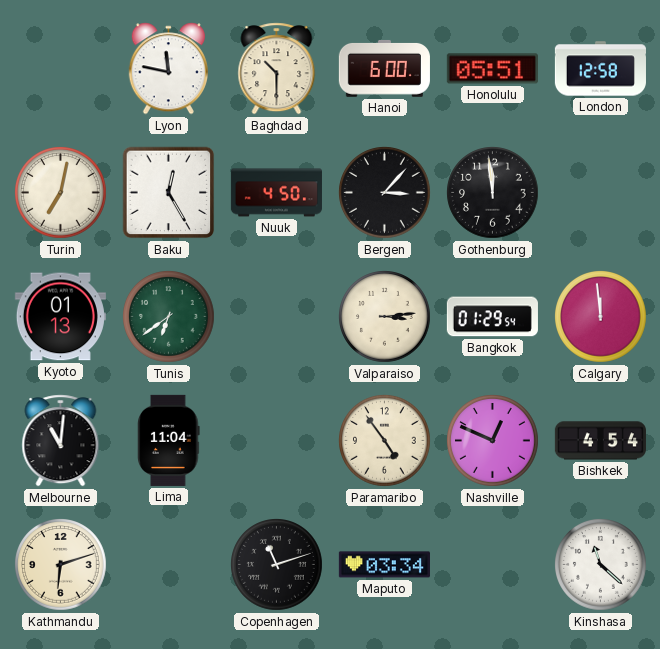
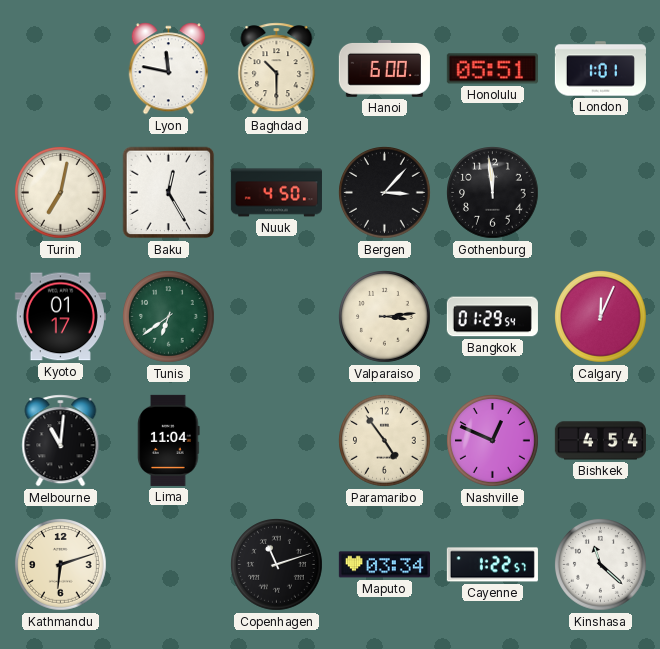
London: 12:58 -> 1:01
Kyoto: 01:13 -> 01:17
Calgary: 11:59 -> 12:04
Cayenne: none -> 1:22
